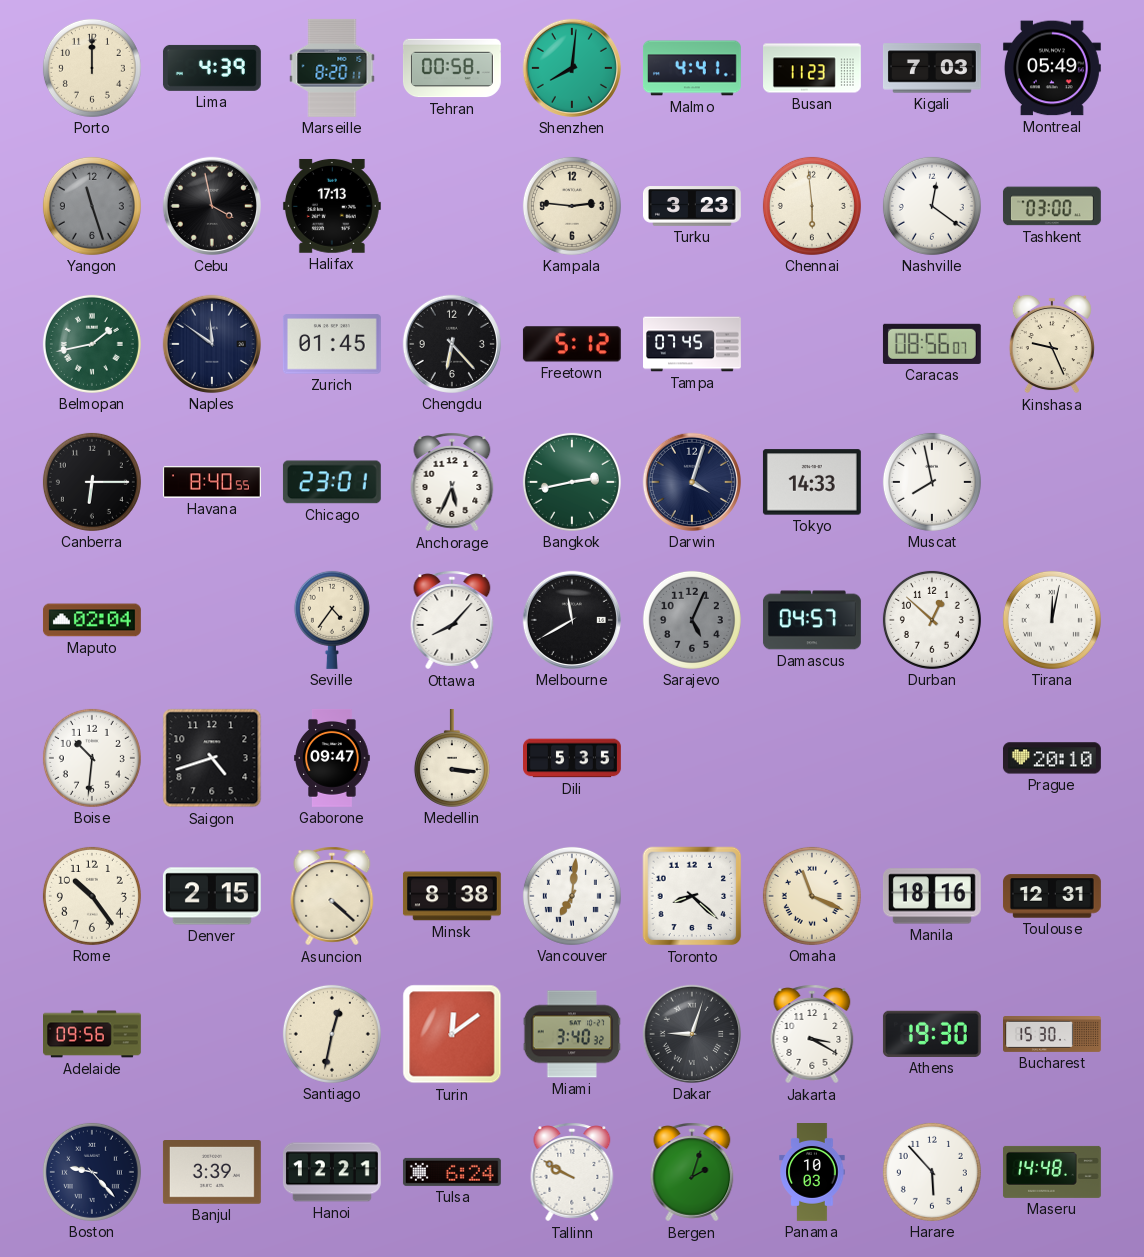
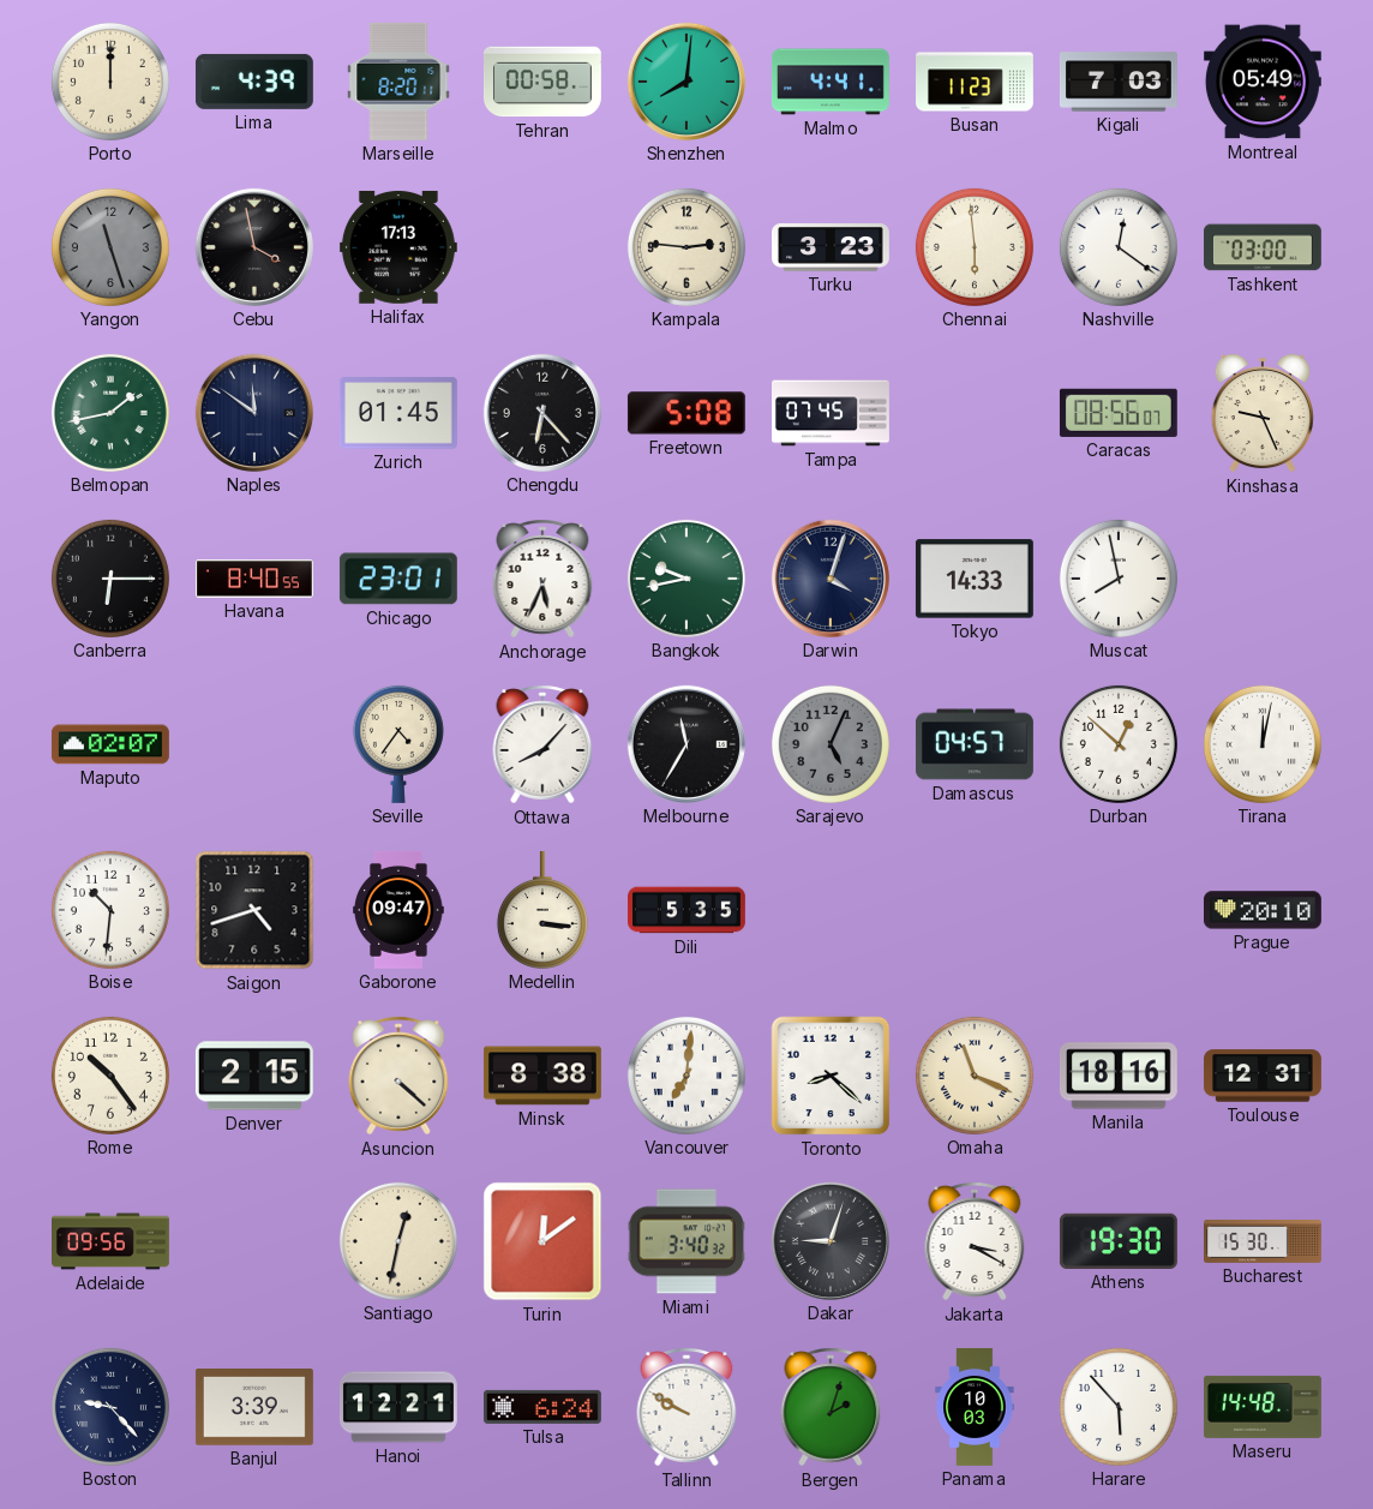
Freetown: 5:12 -> 5:08
Bangkok: 2:43 -> 9:43
Maputo: 02:04 -> 02:07
Melbourne: 11:40 -> 11:35
